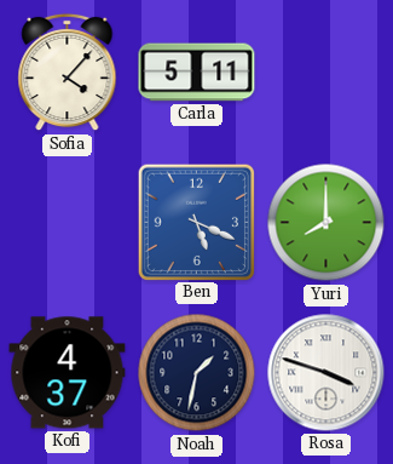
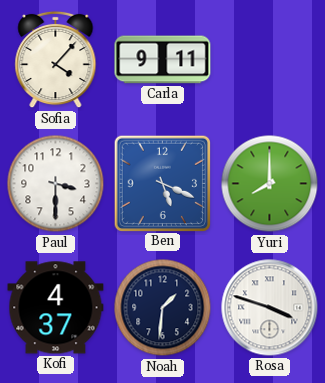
Carla: 5:11 -> 9:11
Paul: none -> 3:30
Noah: 1:32 -> 1:31
